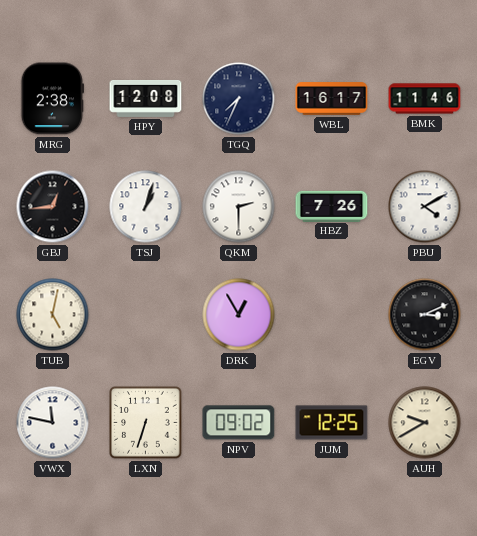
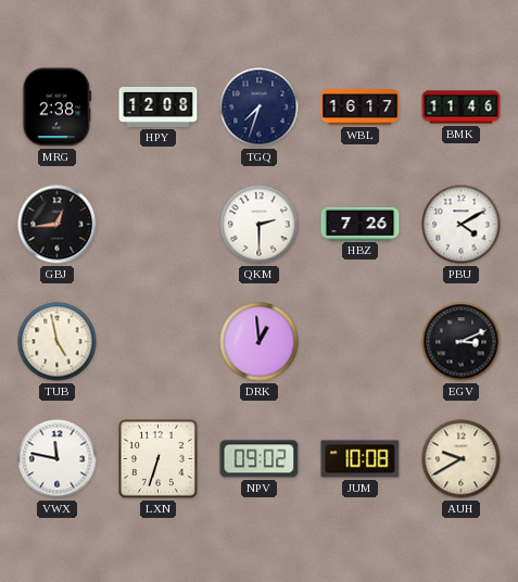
TGQ: 7:34 -> 7:33
TSJ: 1:03 -> none
TUB: 5:02 -> 4:58
DRK: 12:55 -> 12:59
JUM: 12:25 -> 10:08
